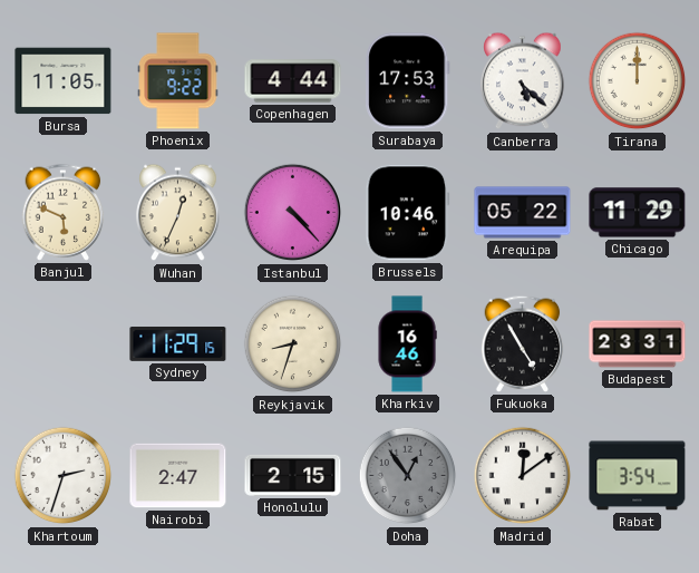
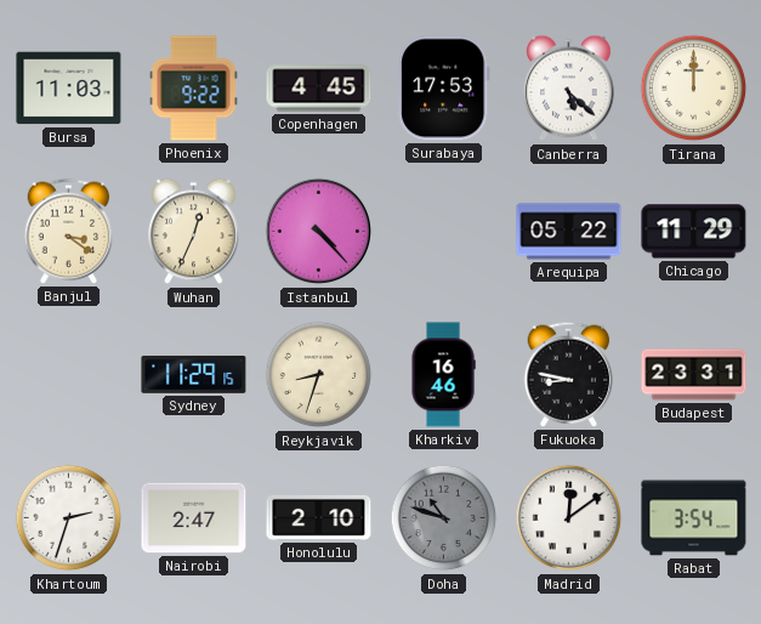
Bursa: 11:05 -> 11:03
Copenhagen: 4:44 -> 4:45
Banjul: 5:49 -> 3:21
Brussels: 10:46 -> none
Fukuoka: 4:55 -> 8:47
Honolulu: 2:15 -> 2:10
Doha: 12:54 -> 10:48
